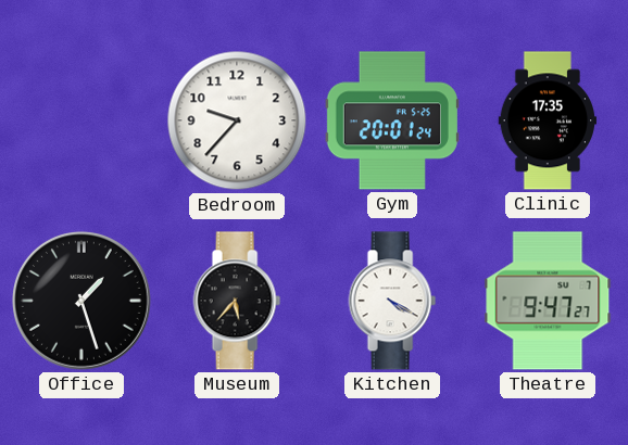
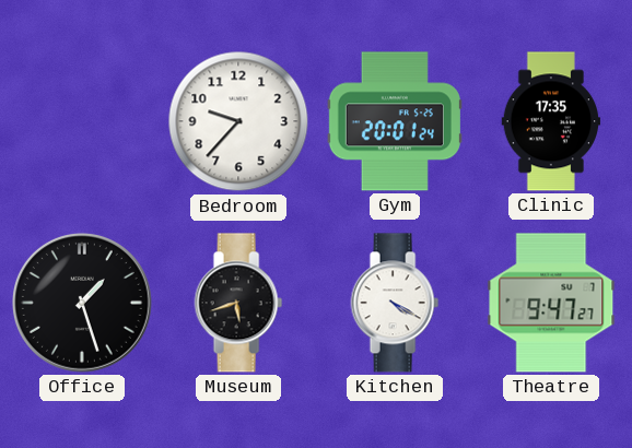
Museum: 5:37 -> 5:42
